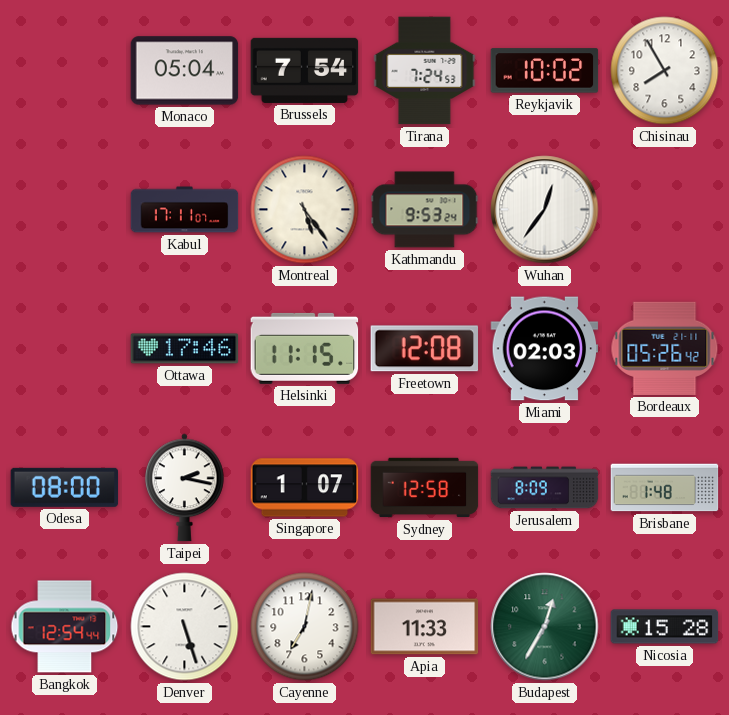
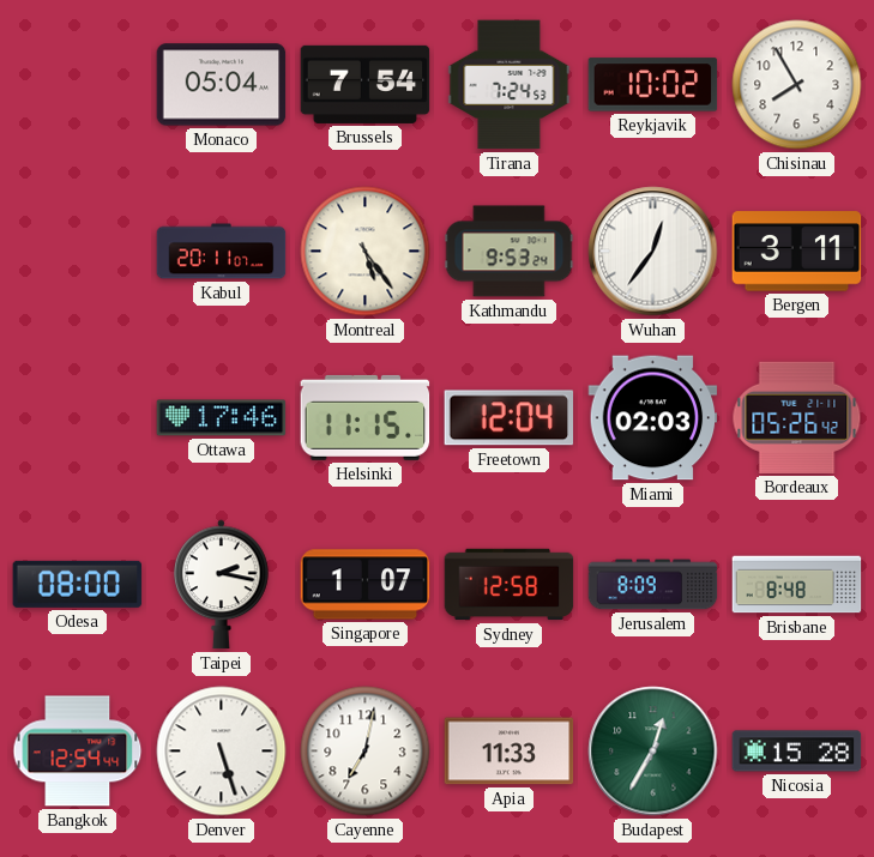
Kabul: 17:11 -> 20:11
Bergen: none -> 3:11
Freetown: 12:08 -> 12:04
Brisbane: 1:48 -> 8:48
